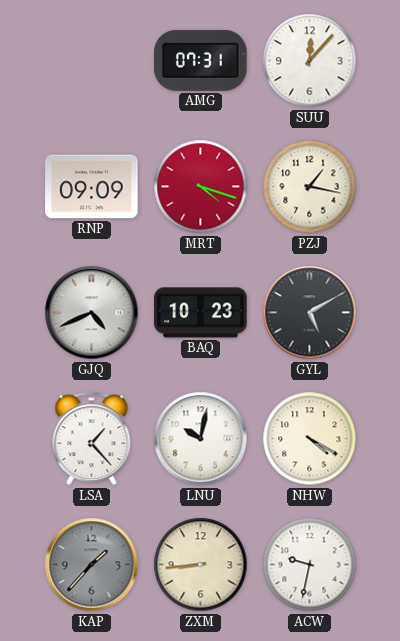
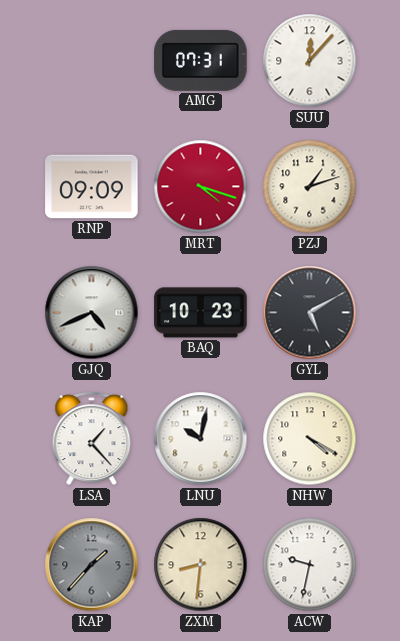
PZJ: 1:17 -> 1:12
ZXM: 8:44 -> 8:31
